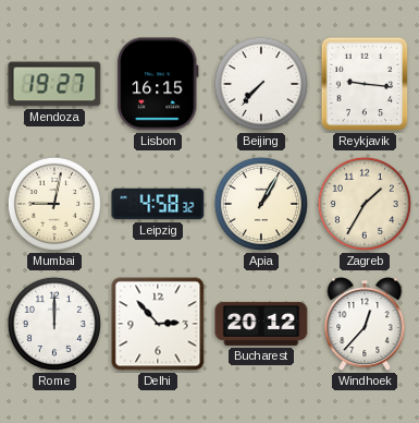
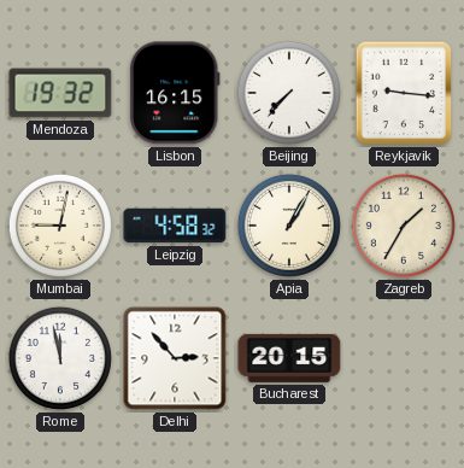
Mendoza: 19:27 -> 19:32
Rome: 12:00 -> 11:58
Bucharest: 20:12 -> 20:15
Windhoek: 12:37 -> none
